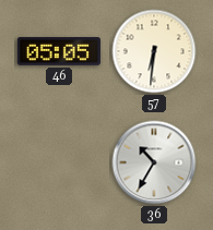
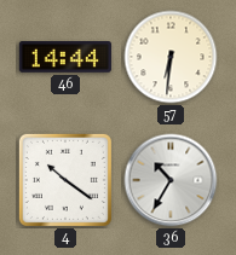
46: 05:05 -> 14:44
4: none -> 10:21
